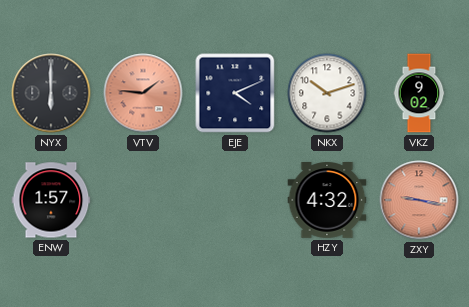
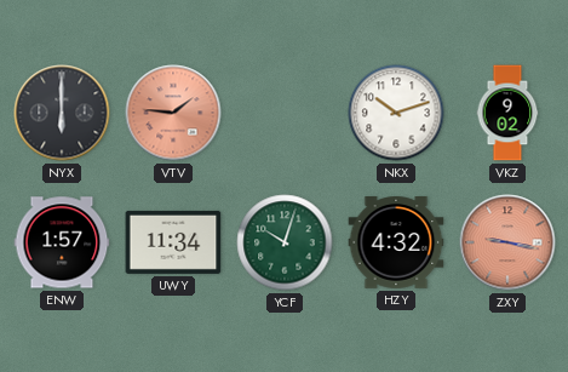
EJE: 4:11 -> none
UWY: none -> 11:34
YCF: none -> 10:03
